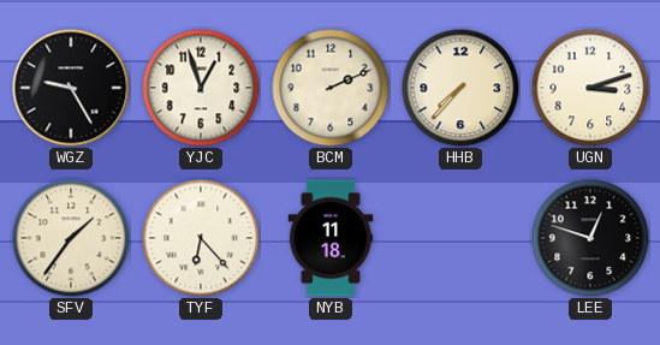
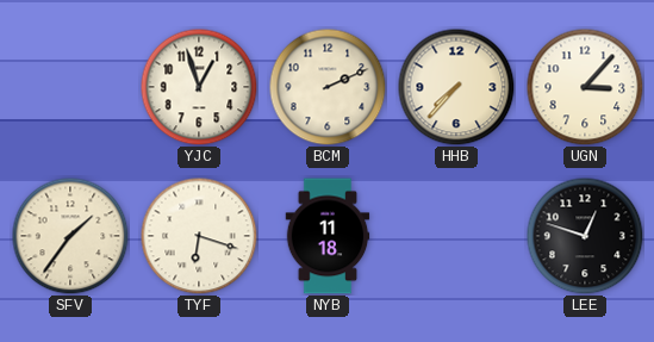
WGZ: 9:25 -> none
UGN: 3:12 -> 3:07
TYF: 6:23 -> 6:18
